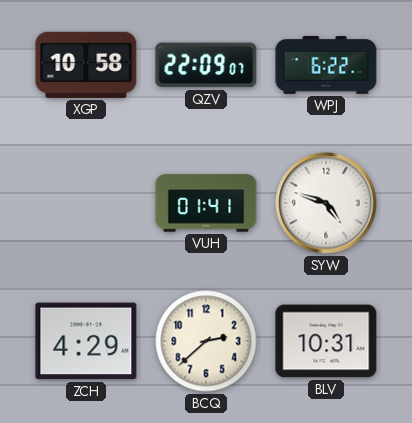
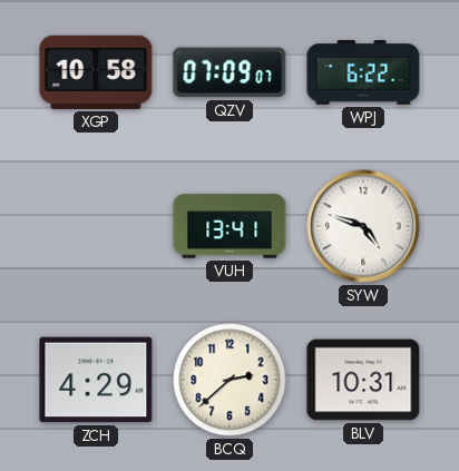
QZV: 22:09 -> 07:09
VUH: 01:41 -> 13:41
